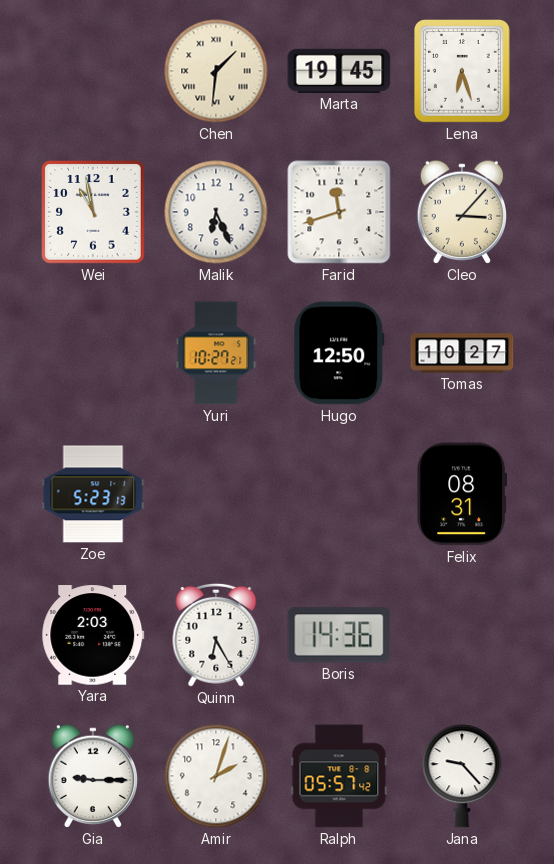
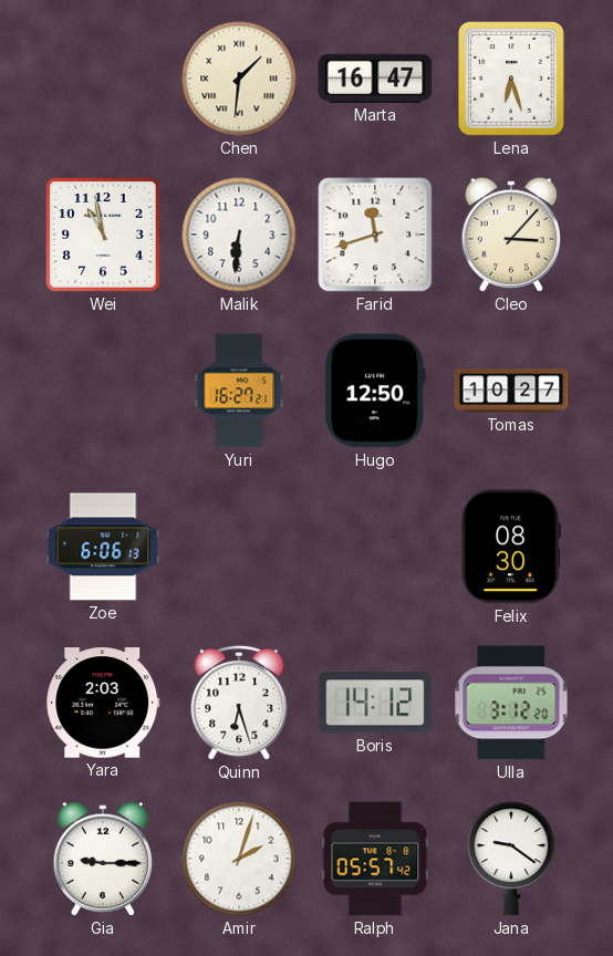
Marta: 19:45 -> 16:47
Malik: 6:26 -> 6:31
Yuri: 10:27 -> 16:27
Zoe: 5:23 -> 6:06
Felix: 08:31 -> 08:30
Quinn: 6:25 -> 6:27
Boris: 14:36 -> 14:12
Ulla: none -> 3:12
Jana: 9:23 -> 9:21
